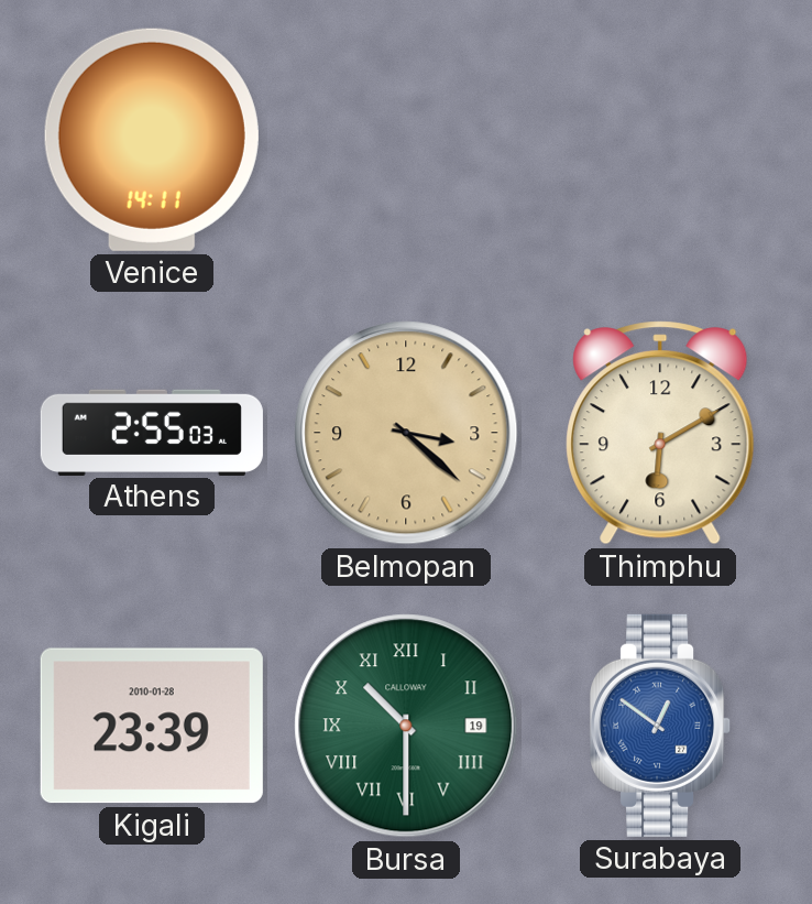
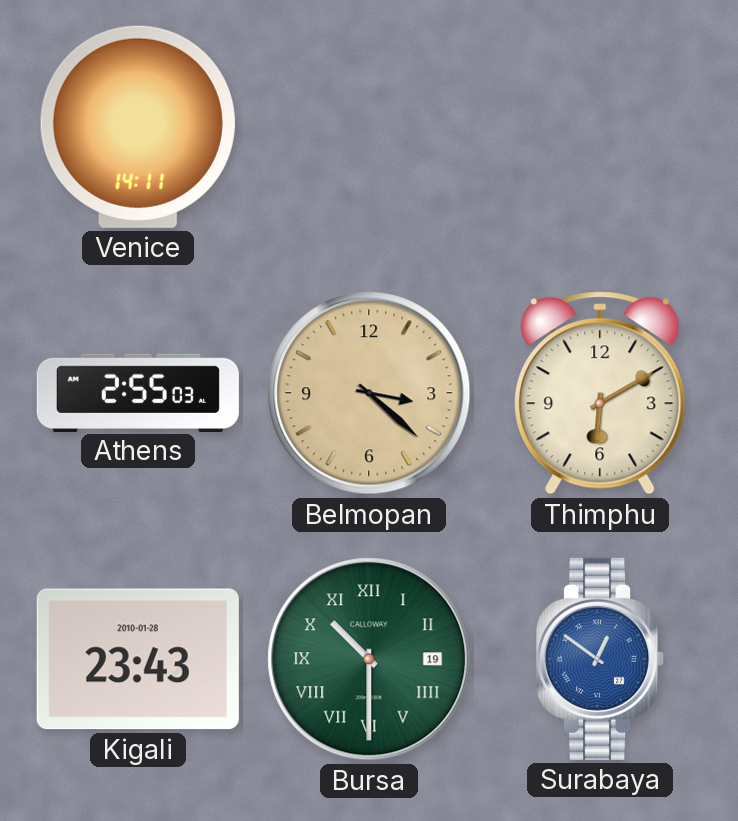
Kigali: 23:39 -> 23:43
